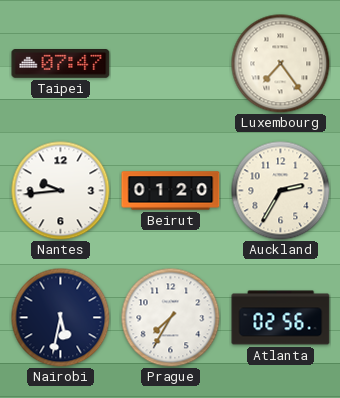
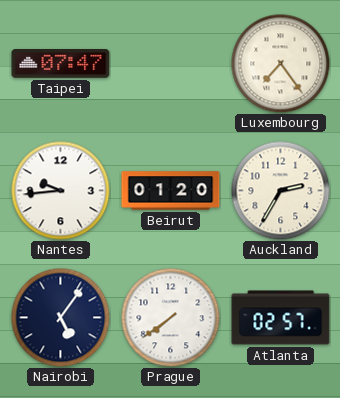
Nairobi: 5:32 -> 5:06
Prague: 7:35 -> 7:39
Atlanta: 02:56 -> 02:57
